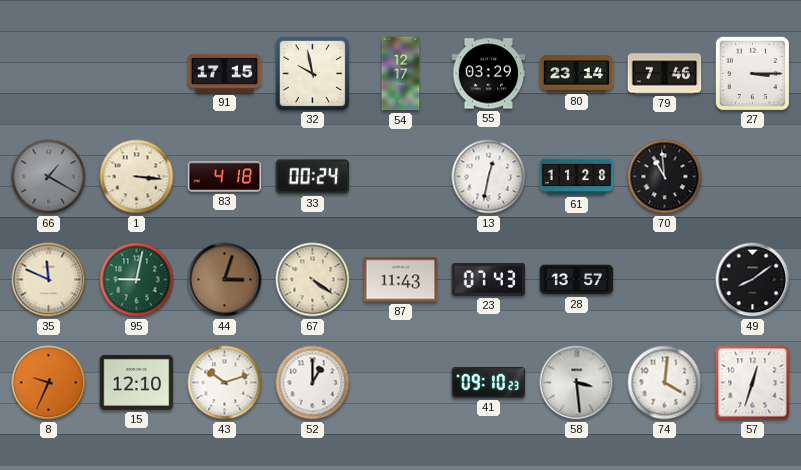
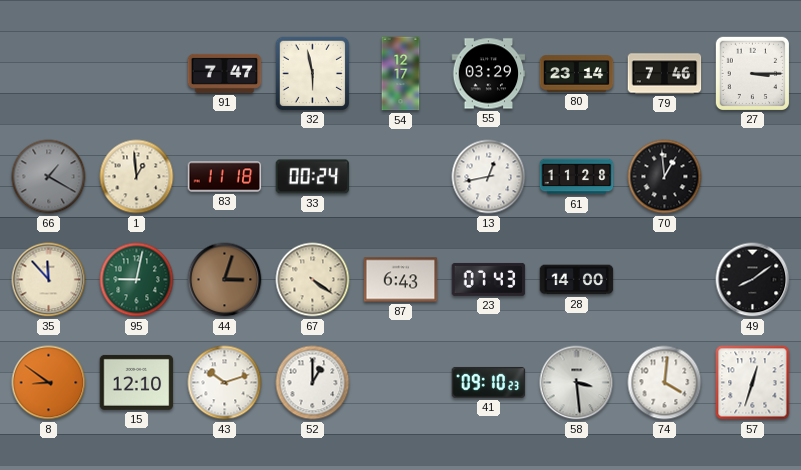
91: 17:15 -> 7:47
32: 9:58 -> 5:58
1: 3:16 -> 12:59
83: 4:18 -> 11:18
13: 12:32 -> 12:43
70: 10:59 -> 12:59
35: 11:49 -> 11:53
87: 11:43 -> 6:43
28: 13:57 -> 14:00
8: 9:34 -> 8:51
